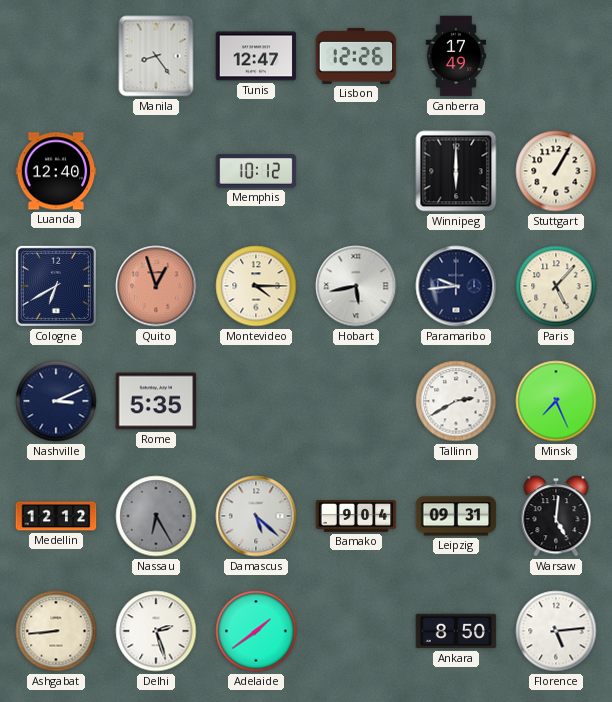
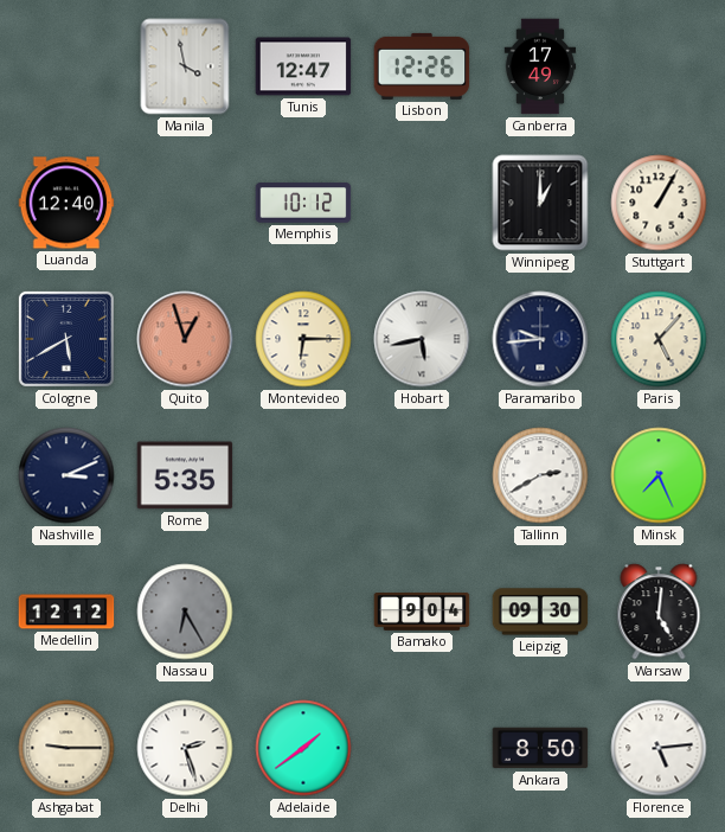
Manila: 8:24 -> 3:58
Winnipeg: 6:00 -> 1:00
Cologne: 6:40 -> 5:40
Montevideo: 4:15 -> 6:15
Damascus: 5:22 -> none
Leipzig: 09:31 -> 09:30
Ashgabat: 8:44 -> 9:15
